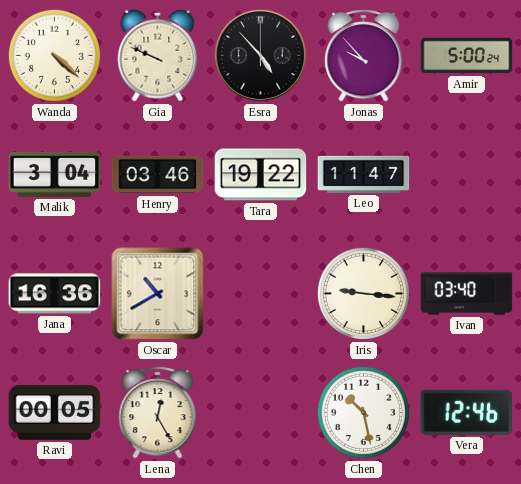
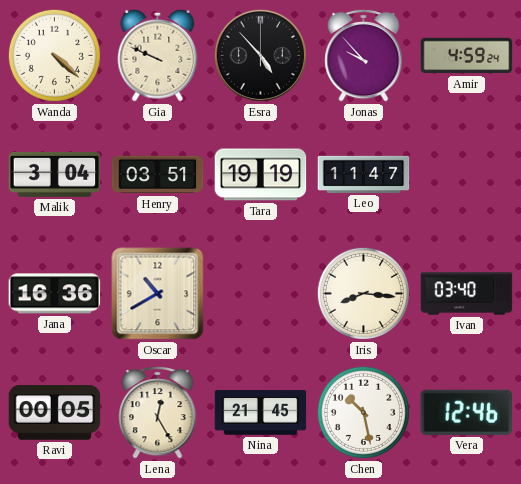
Amir: 5:00 -> 4:59
Henry: 03:46 -> 03:51
Tara: 19:22 -> 19:19
Iris: 9:16 -> 8:16
Nina: none -> 21:45
